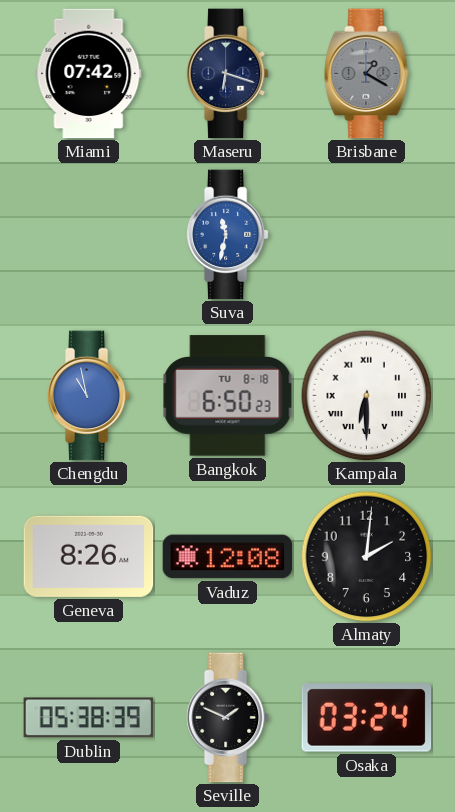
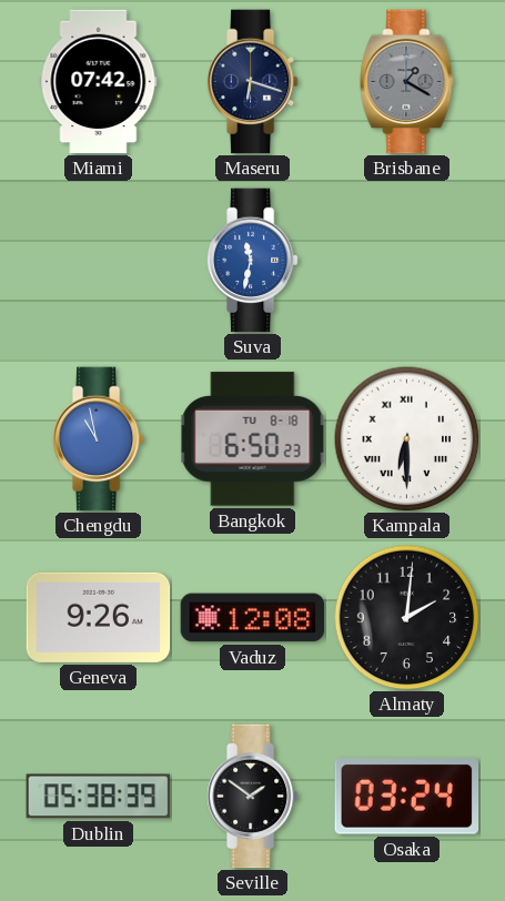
Geneva: 8:26 -> 9:26
Seville: 1:49 -> 1:51
